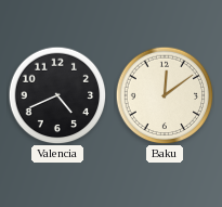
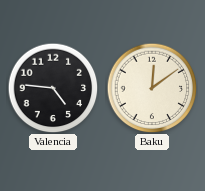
Valencia: 4:41 -> 4:46
